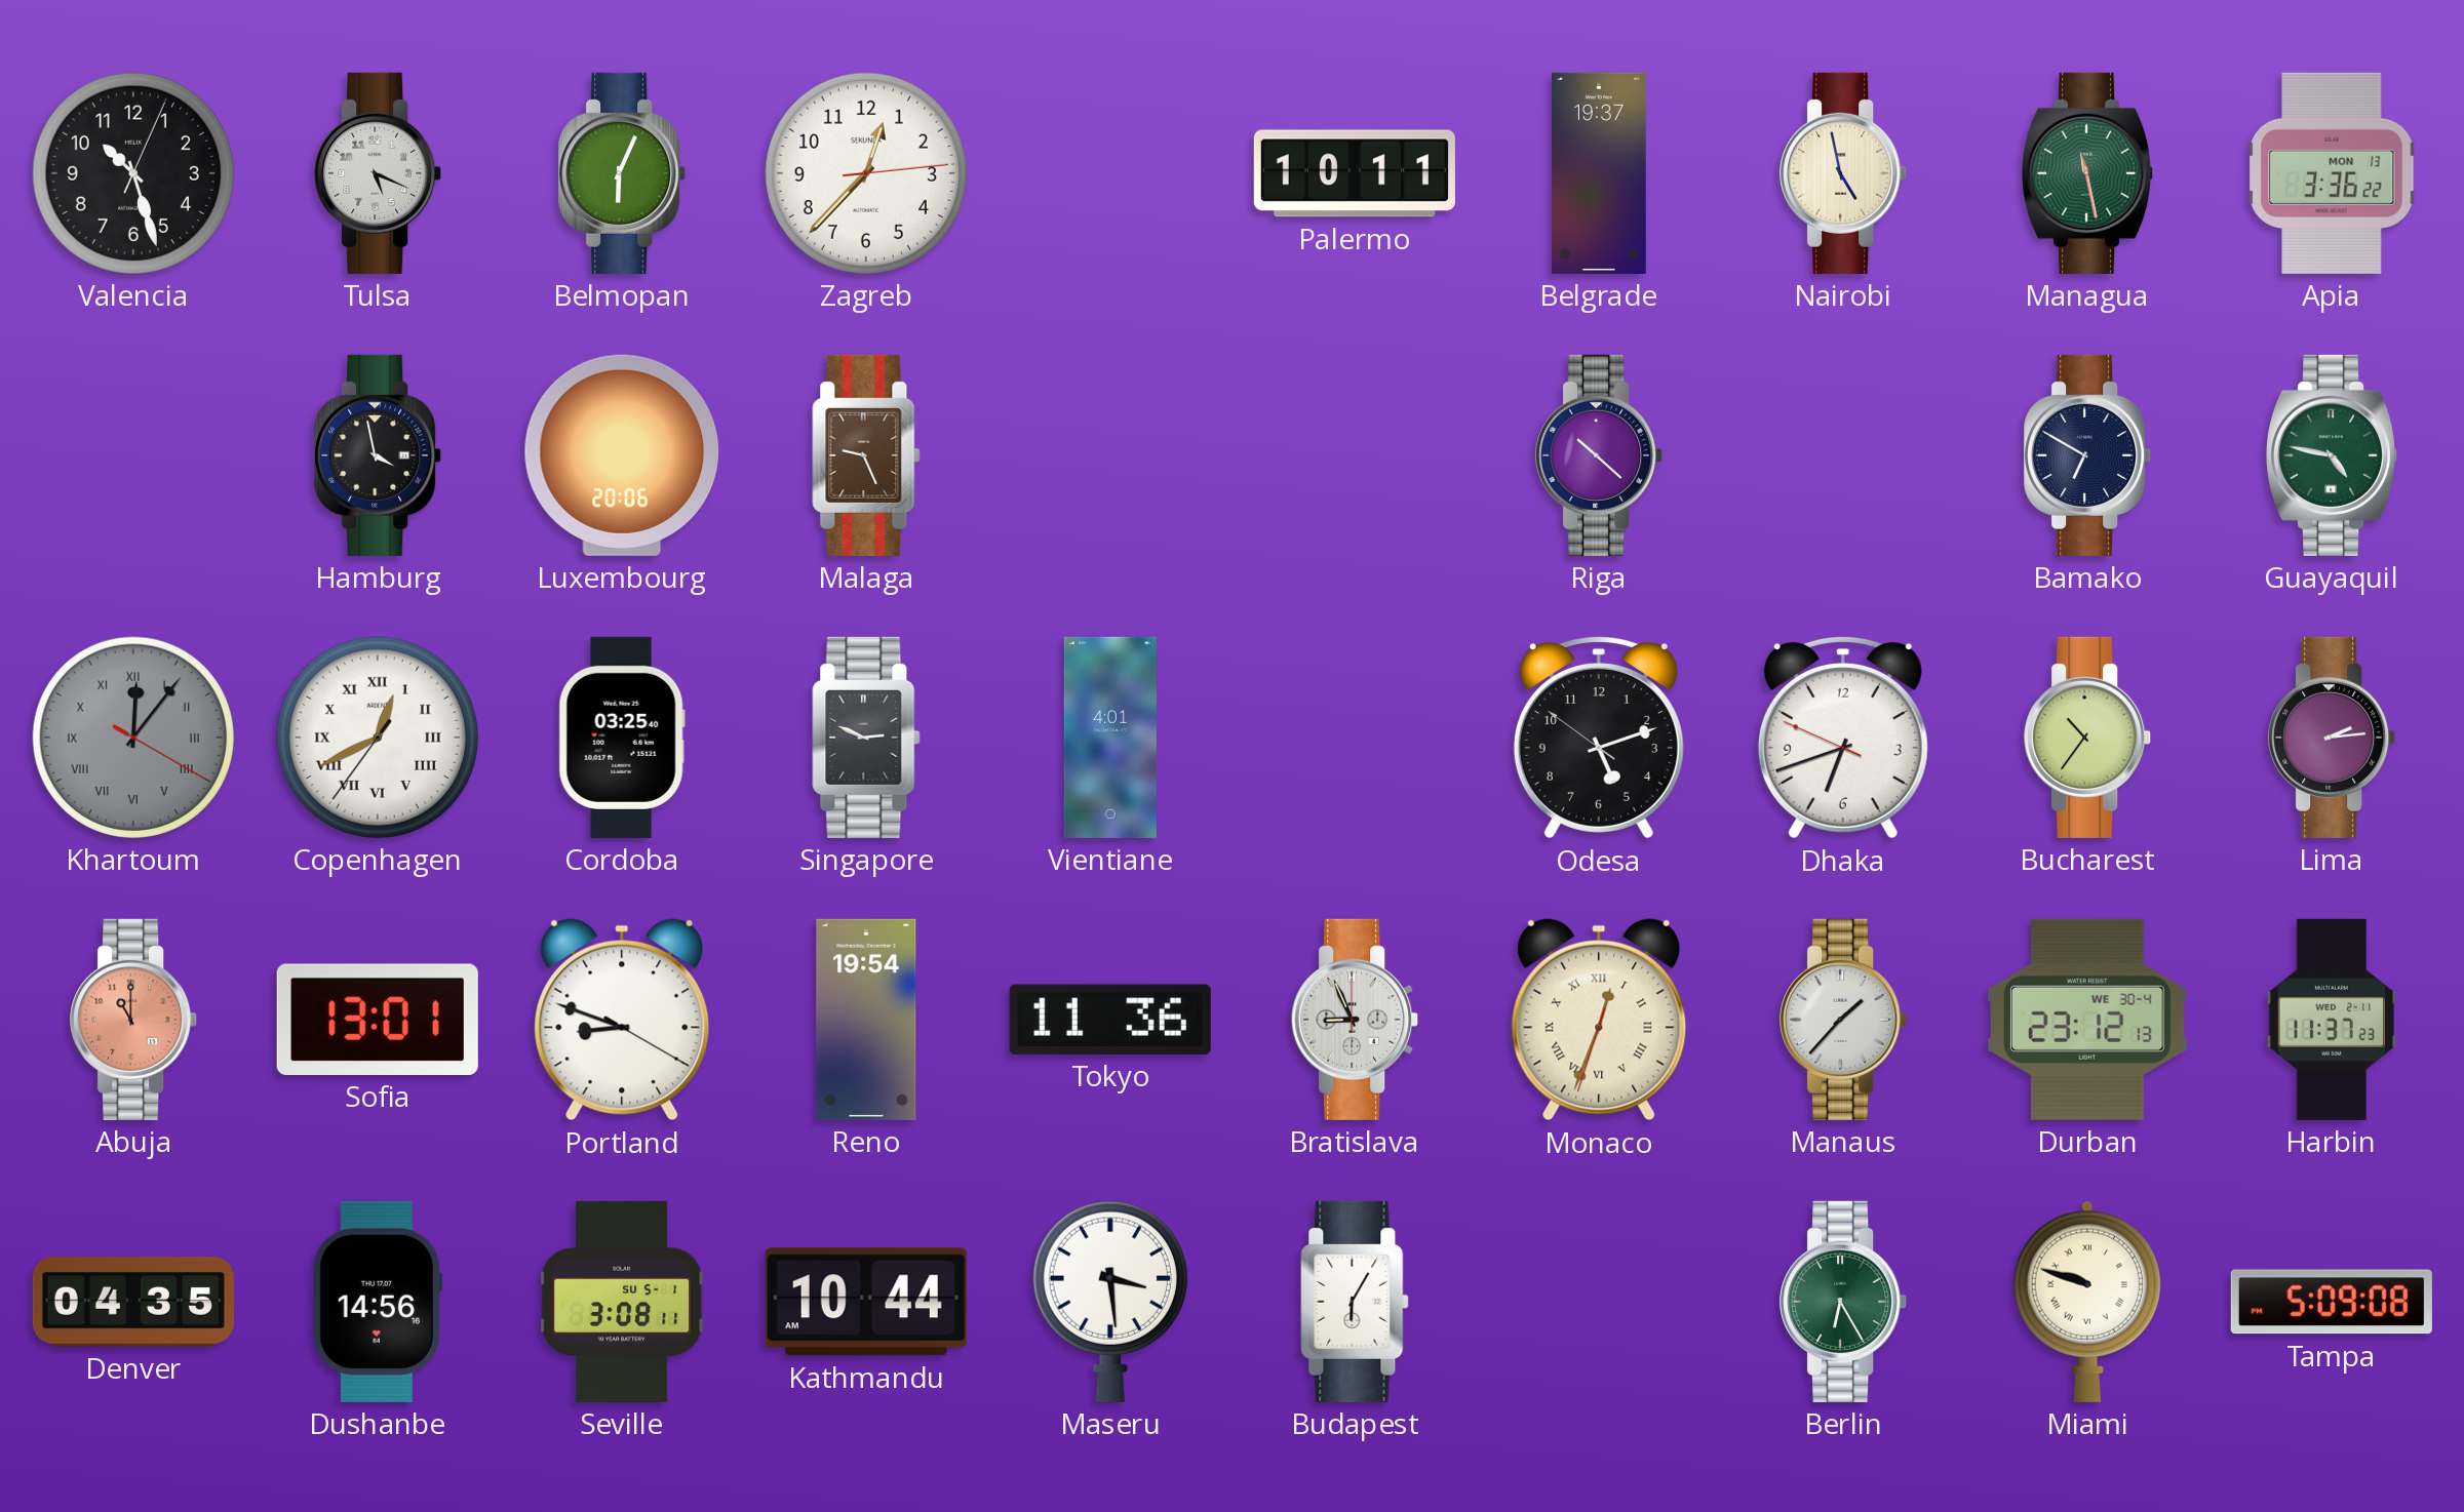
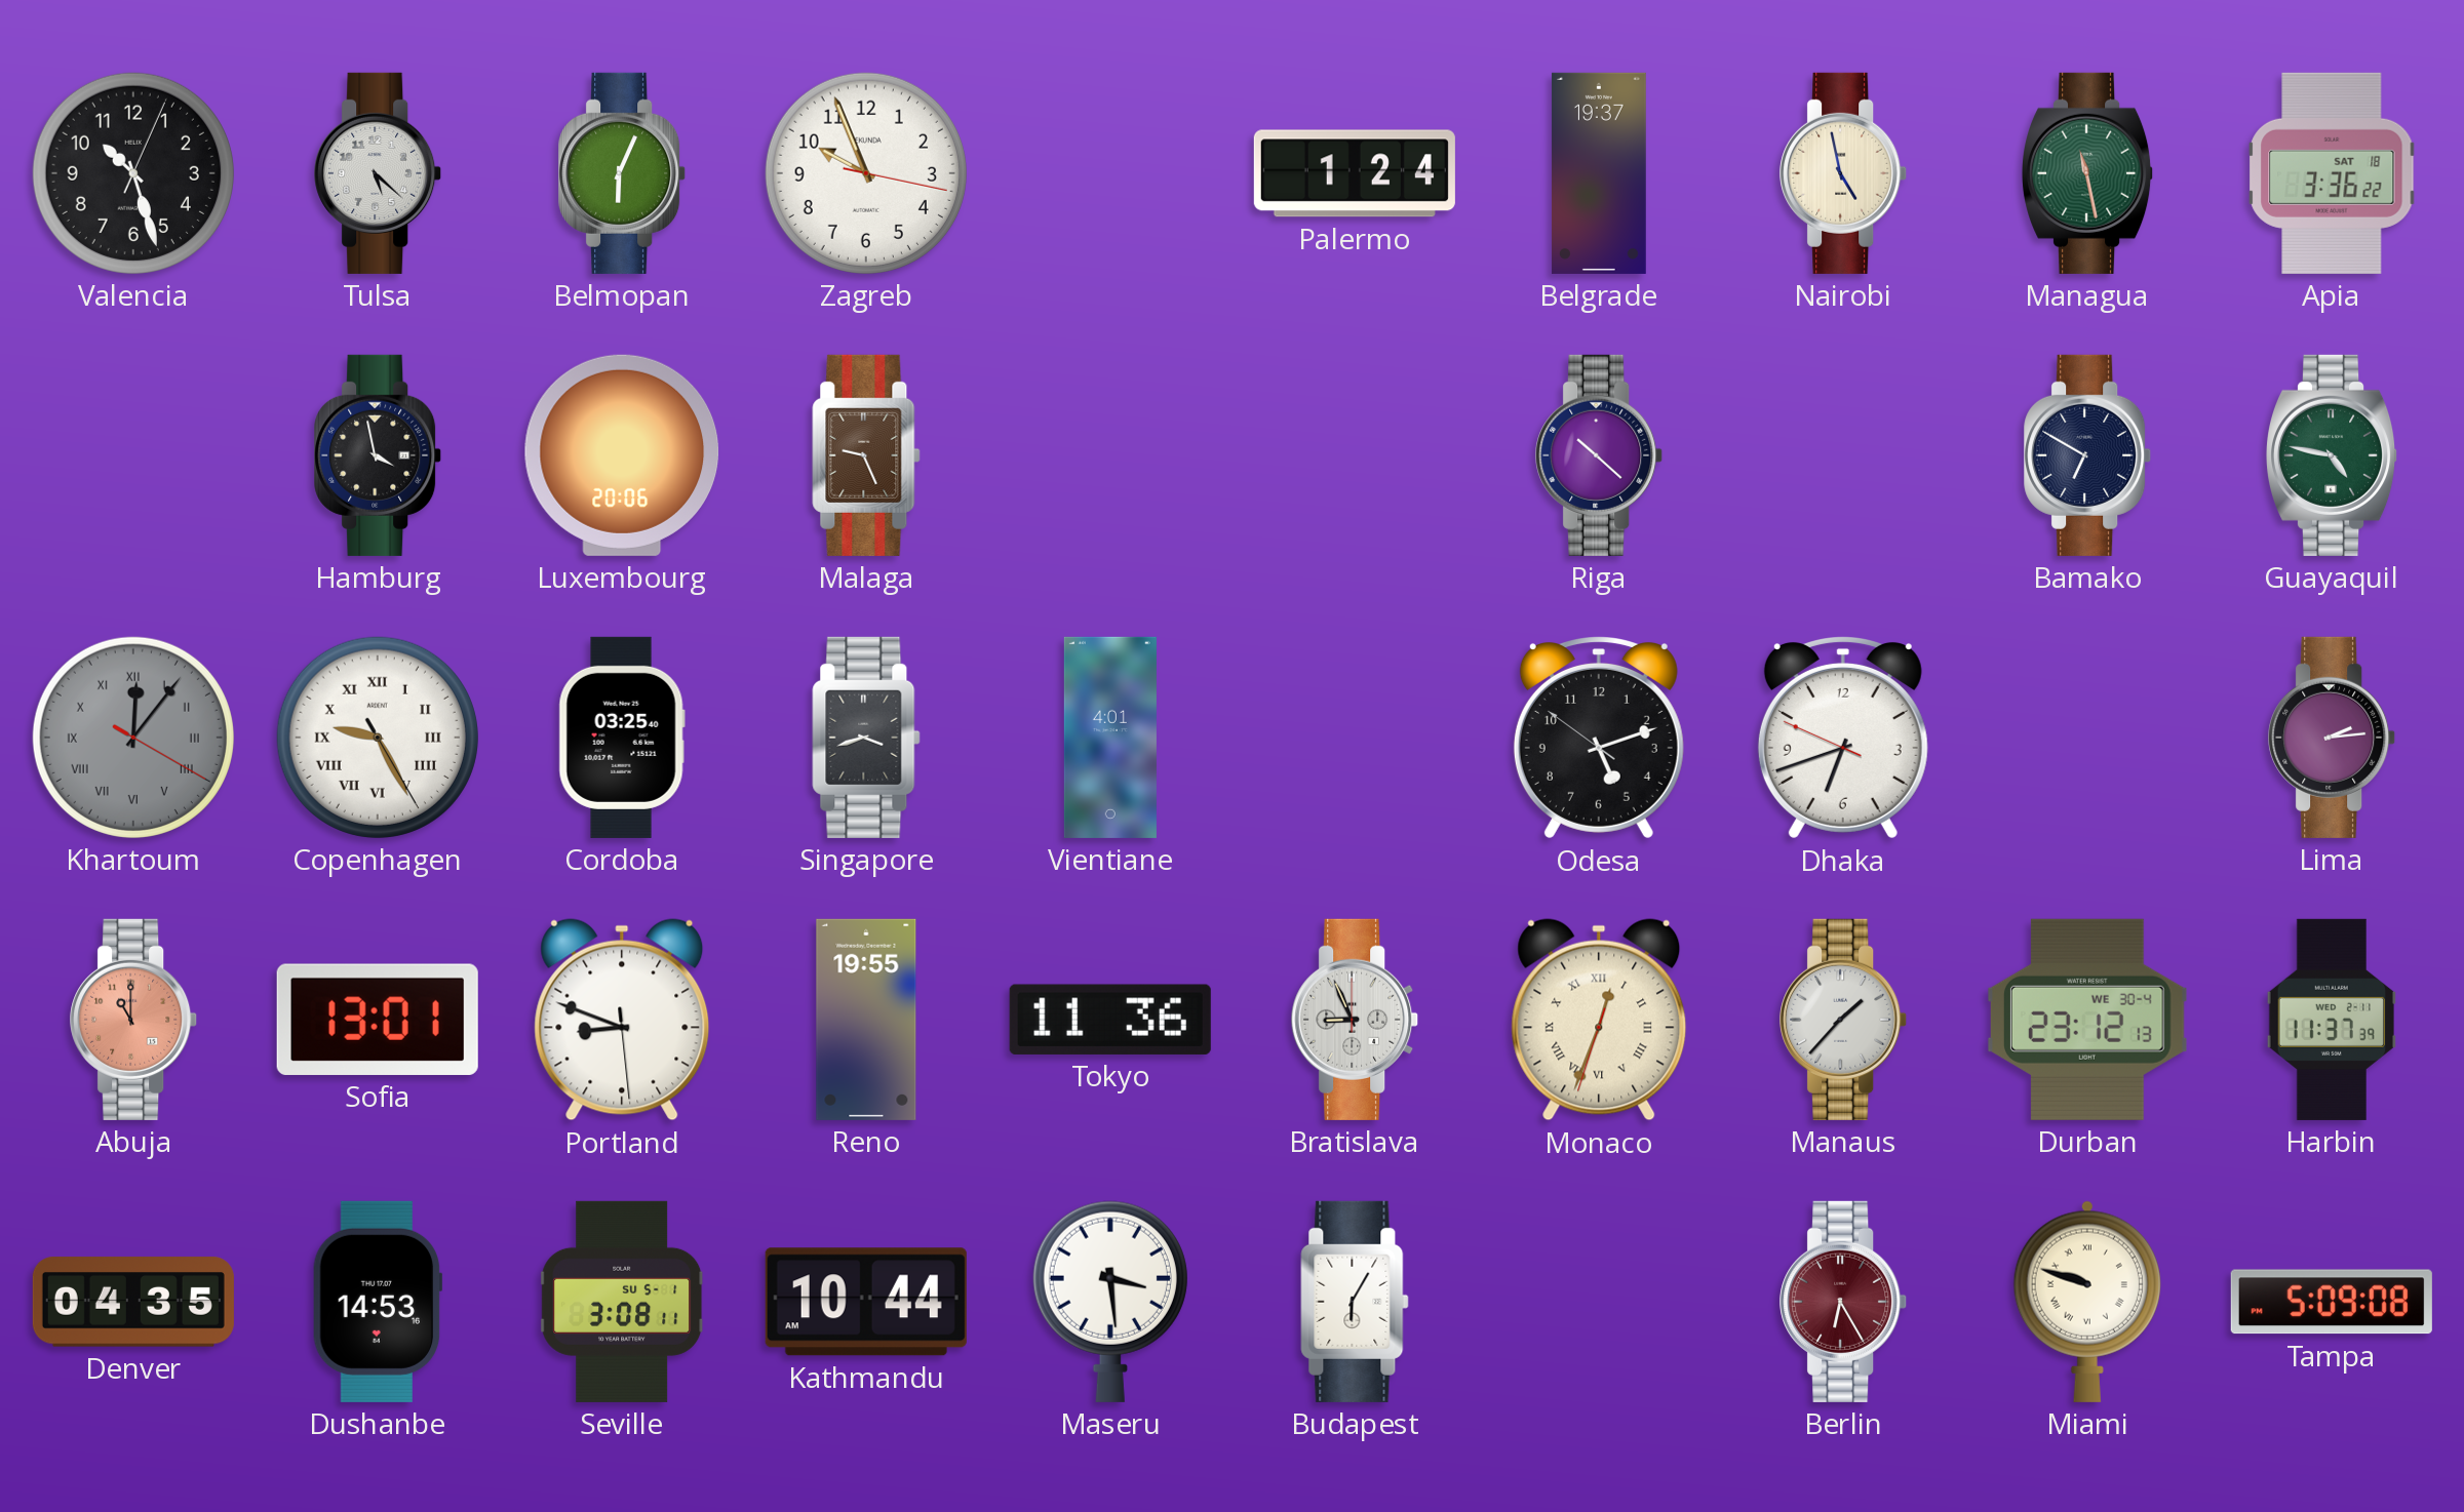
Tulsa: 5:19 -> 5:22
Zagreb: 12:37 -> 9:56
Palermo: 10:11 -> 1:24
Apia date: MON 13 -> SAT 18
Copenhagen: 12:40 -> 9:25
Singapore: 2:49 -> 3:42
Bucharest: 10:36 -> none
Portland: 8:48:20 -> 8:48:29
Reno: 19:54 -> 19:55
Harbin: 11:37:23 -> 11:37:39
Dushanbe: 14:56 -> 14:53
Berlin dial: green -> burgundy
